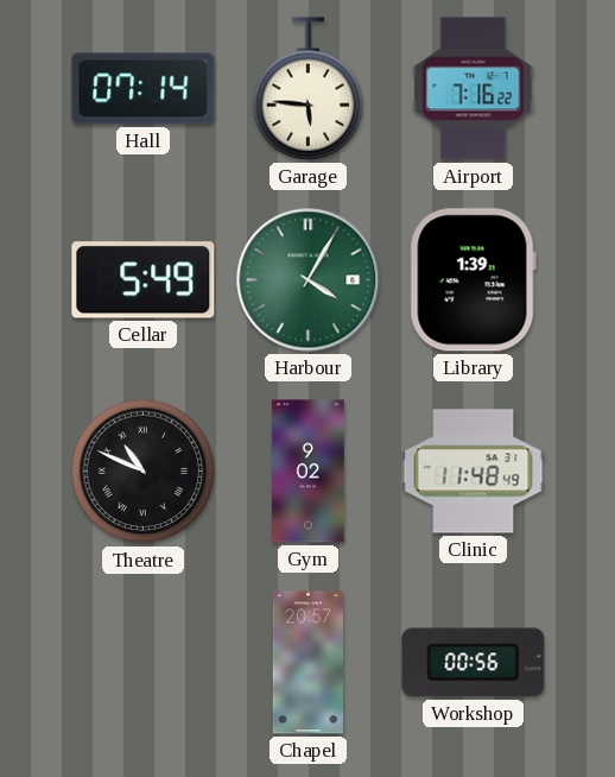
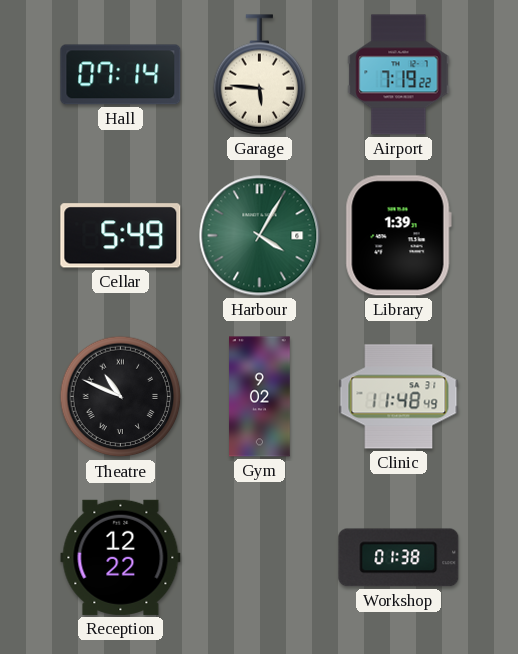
Airport: 7:16 -> 7:19
Reception: none -> 12:22
Chapel: 20:57 -> none
Workshop: 00:56 -> 01:38
